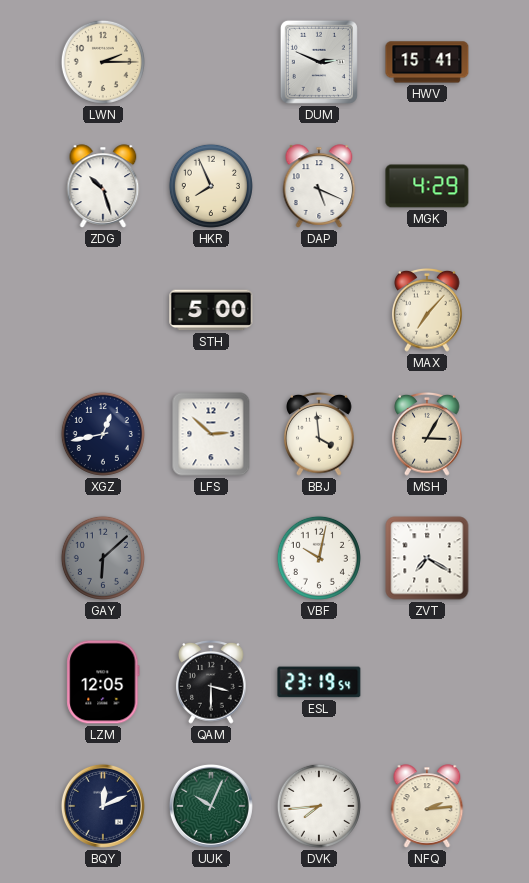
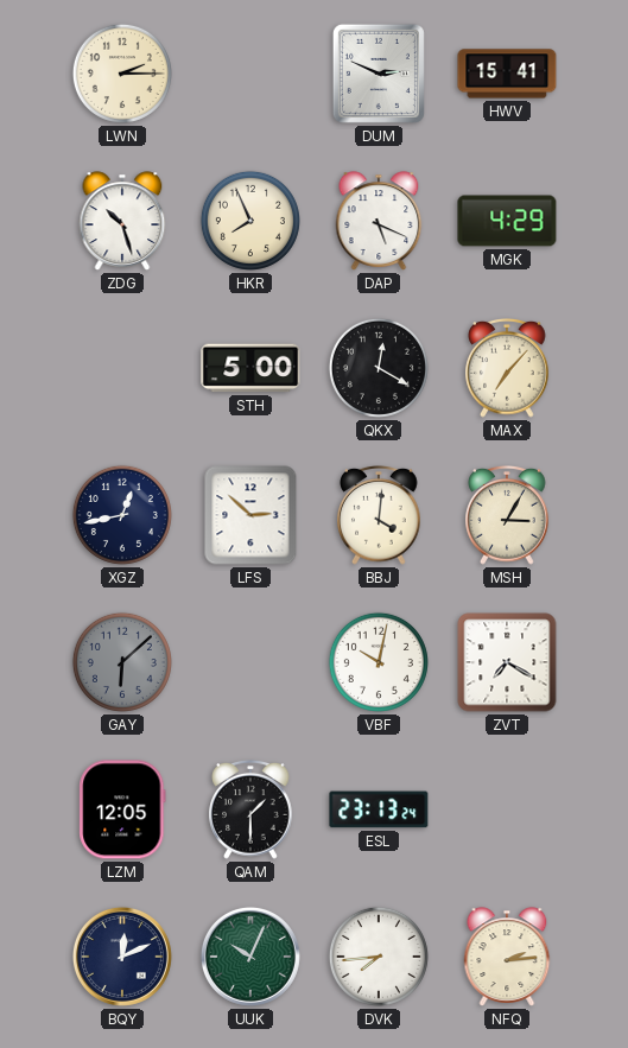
QKX: none -> 12:20
BBJ: 3:59 -> 4:01
QAM: 3:30 -> 1:30
ESL: 23:19 -> 23:13
